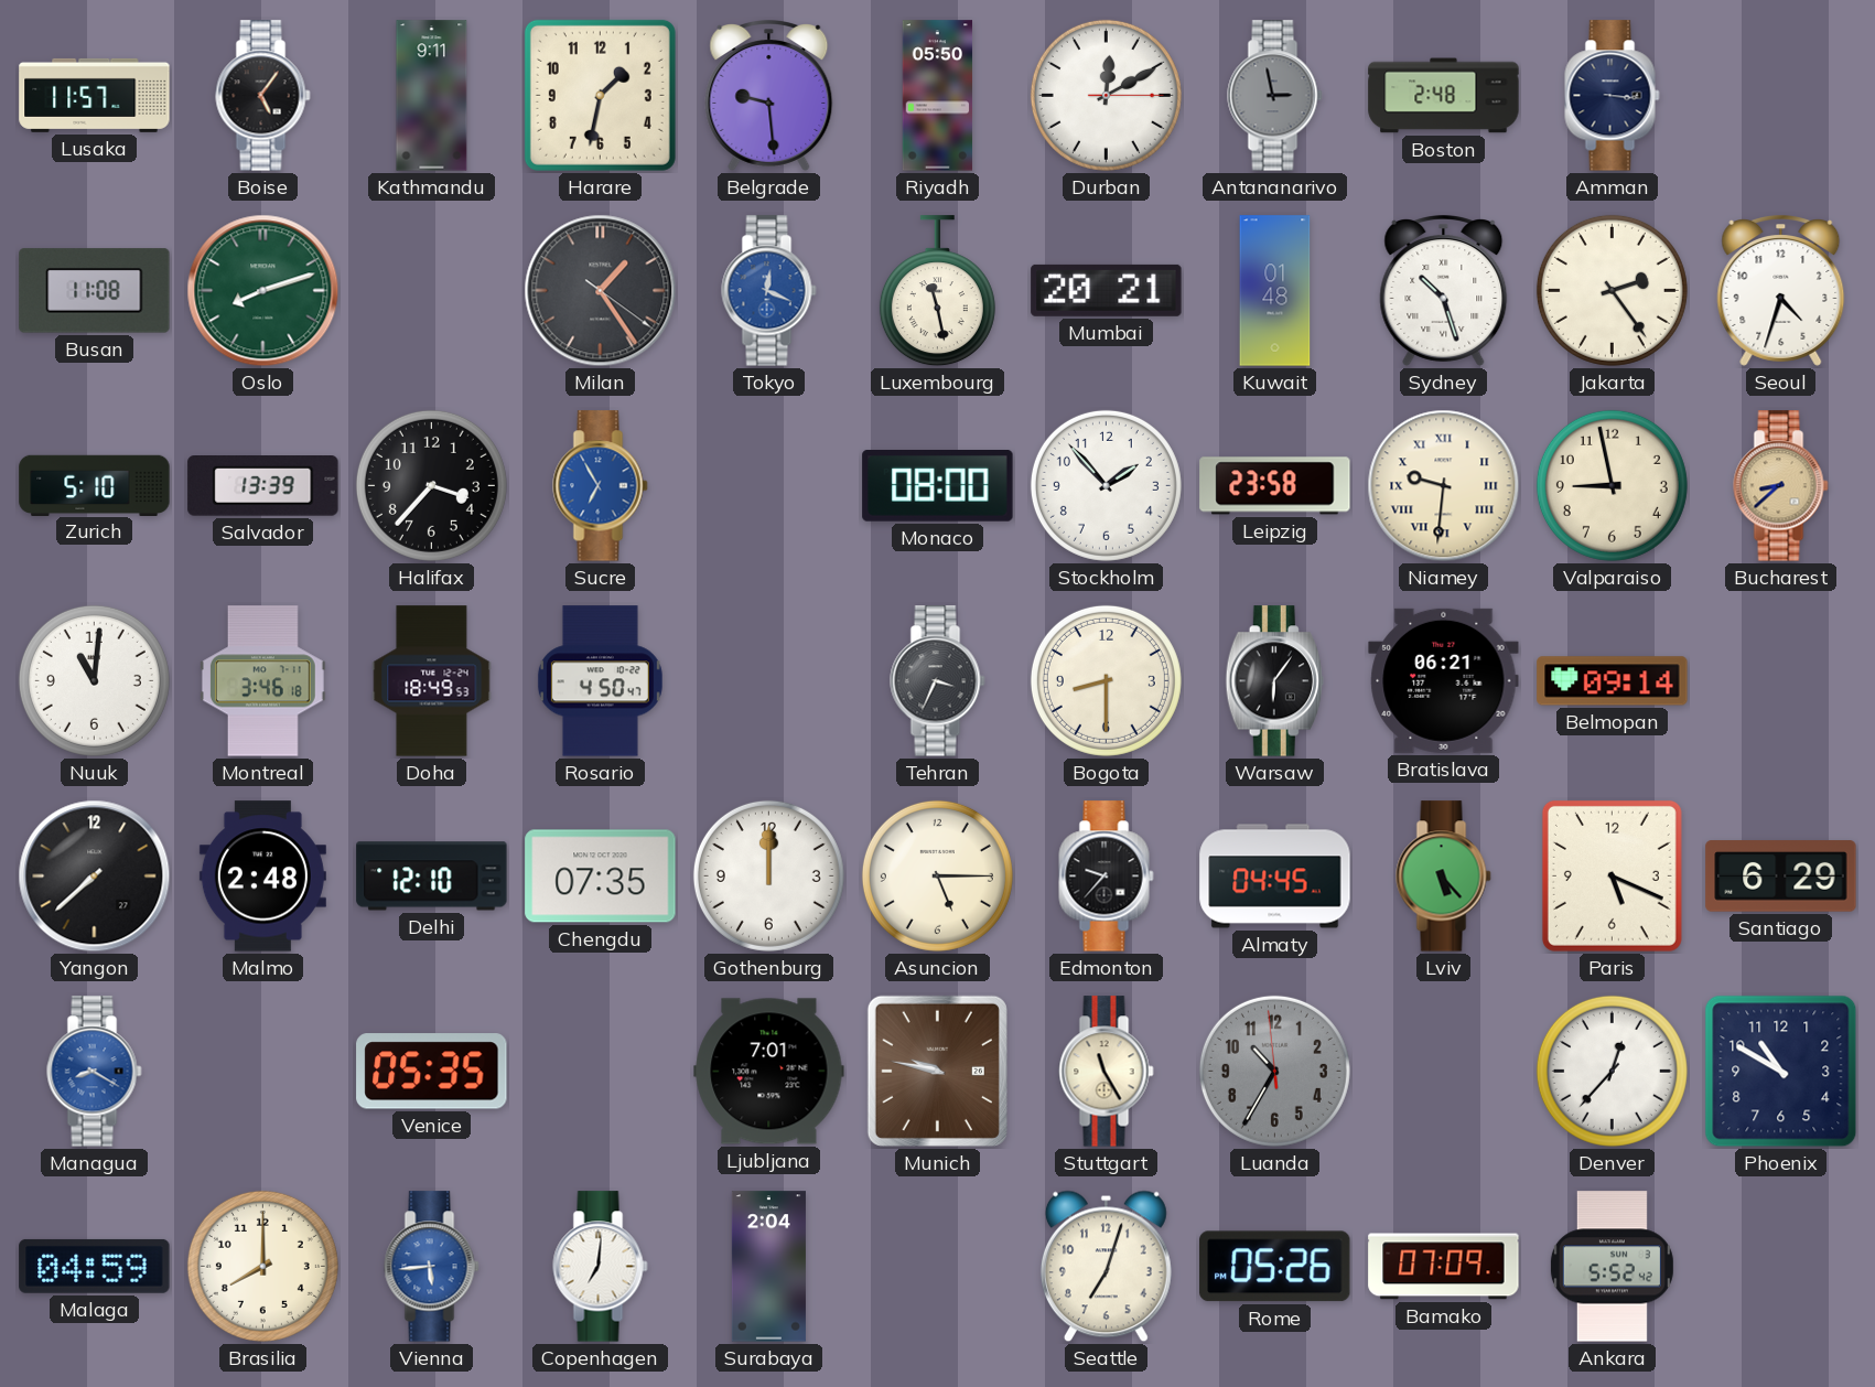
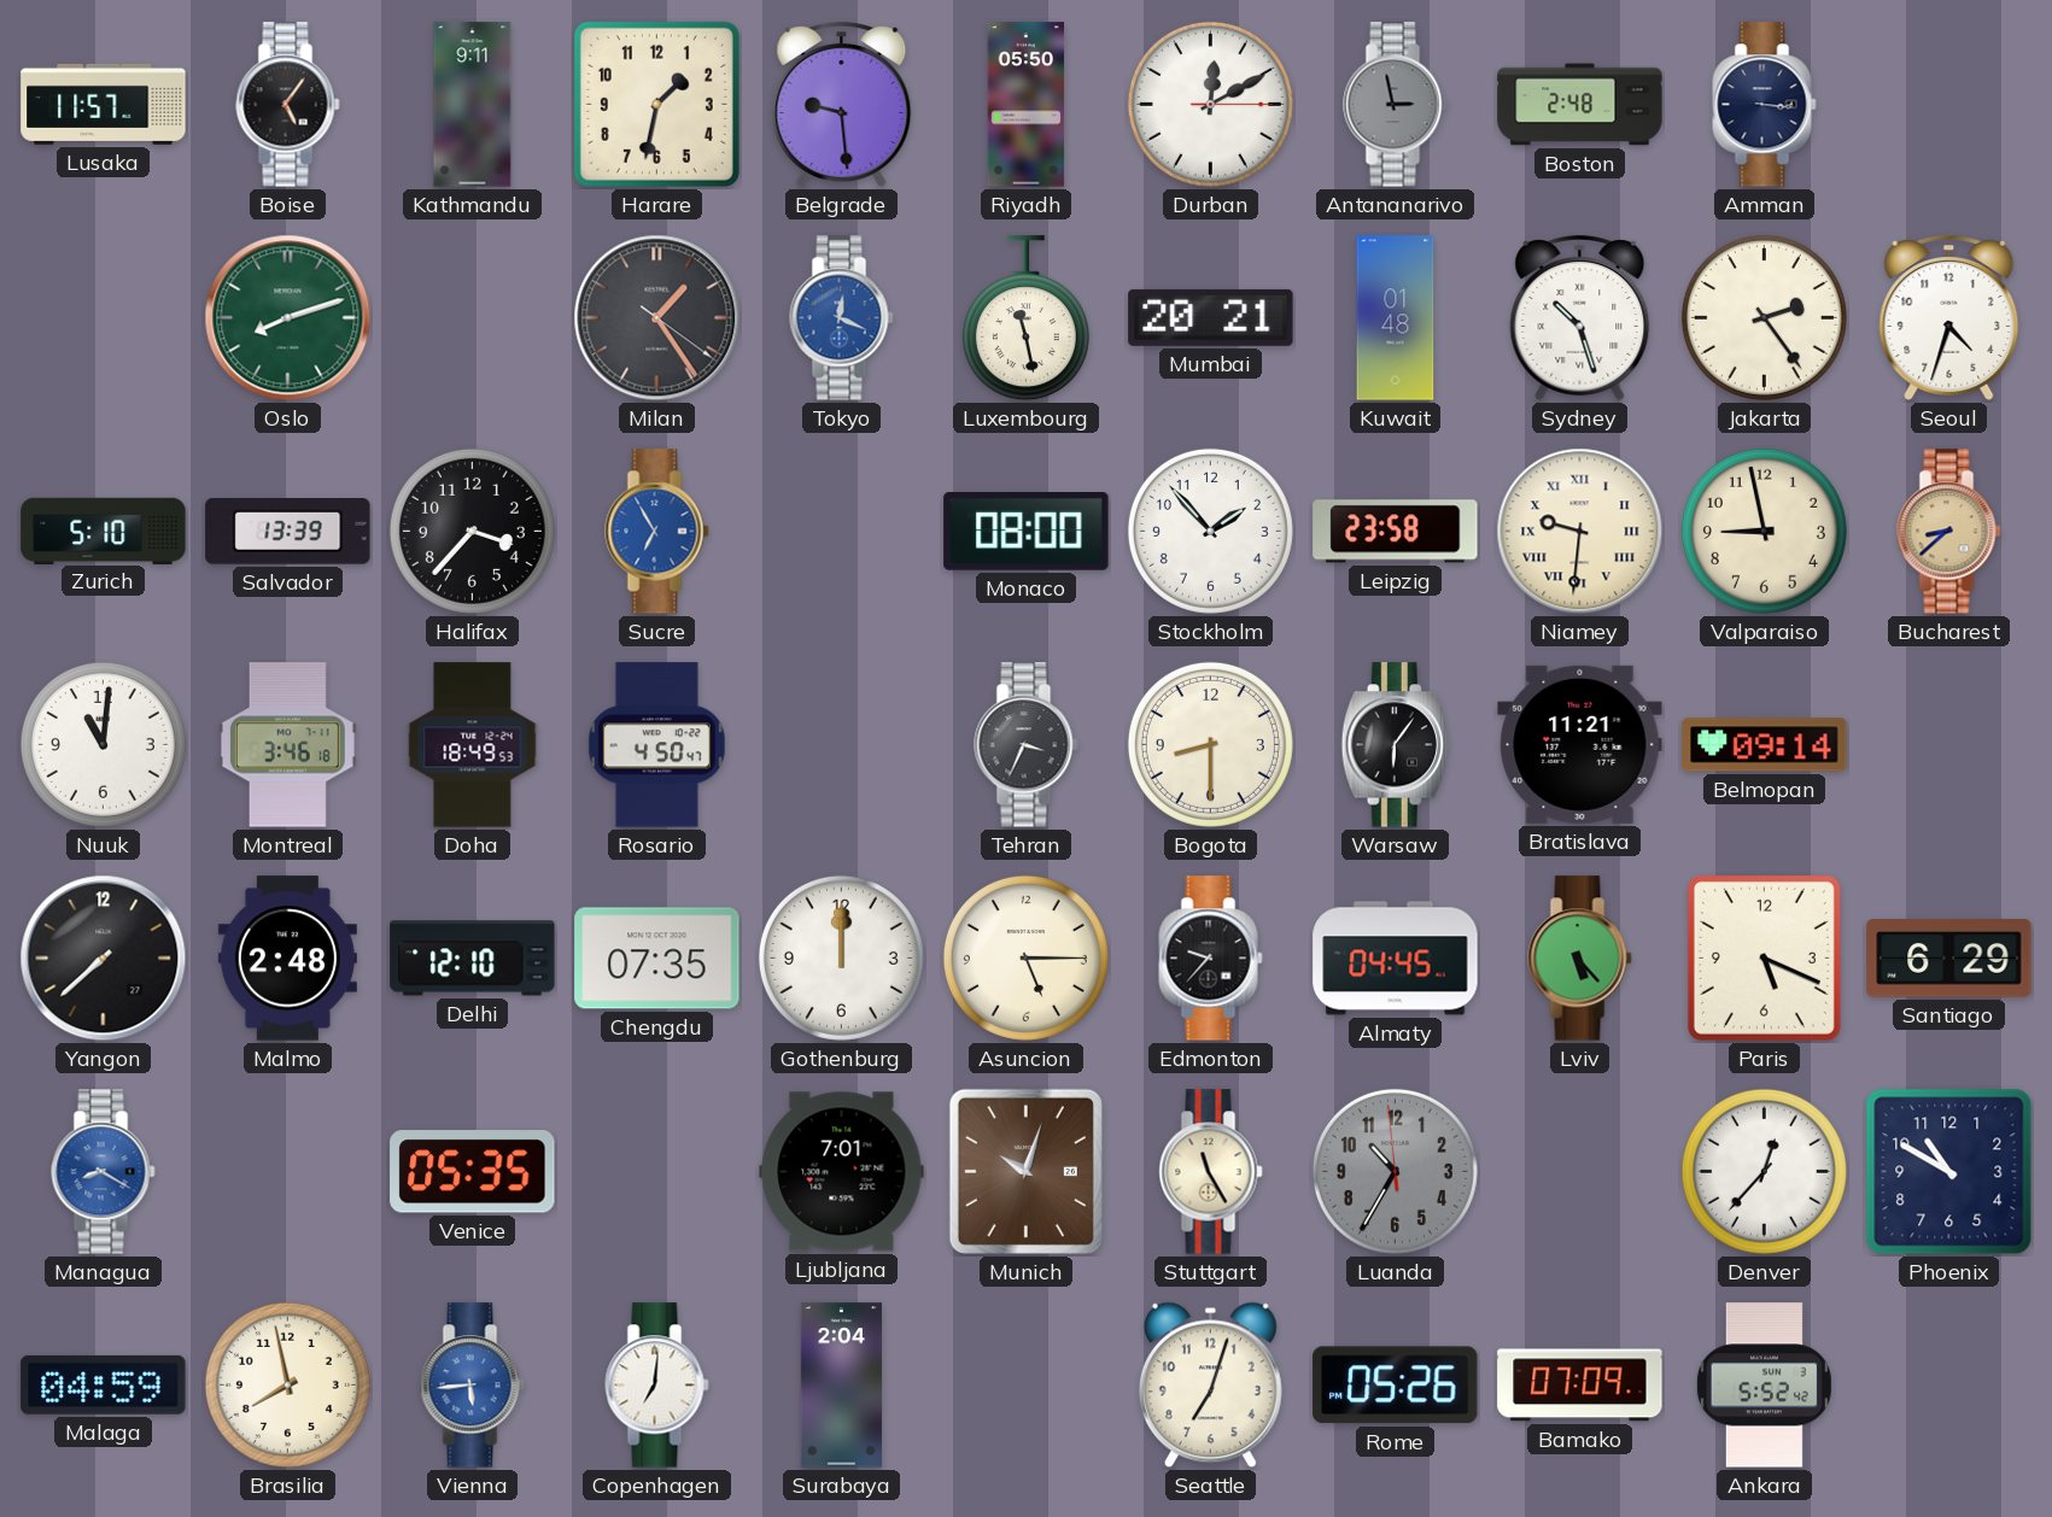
Busan: 11:08 -> none
Bratislava: 06:21 -> 11:21
Munich: 9:47 -> 10:03
Brasilia: 8:00 -> 7:58
